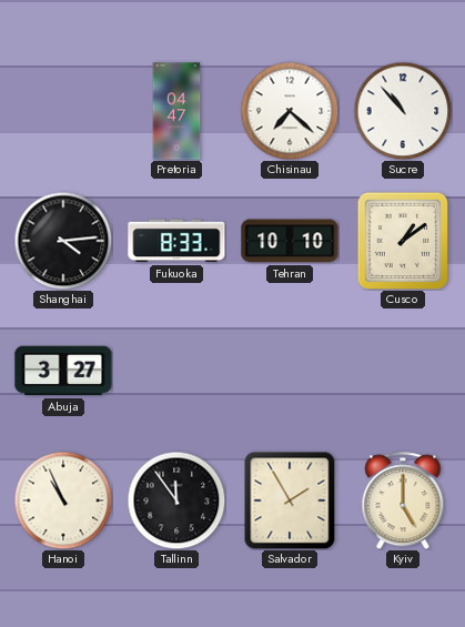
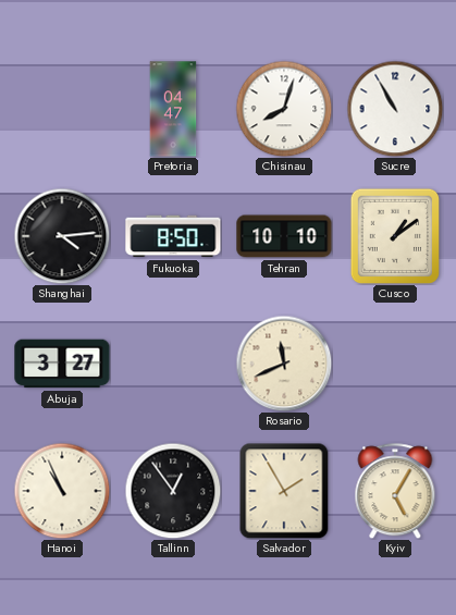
Chisinau: 7:22 -> 8:03
Sucre: 10:53 -> 10:55
Fukuoka: 8:33 -> 8:50
Rosario: none -> 11:41
Tallinn: 11:54 -> 12:54
Kyiv: 5:00 -> 5:05
